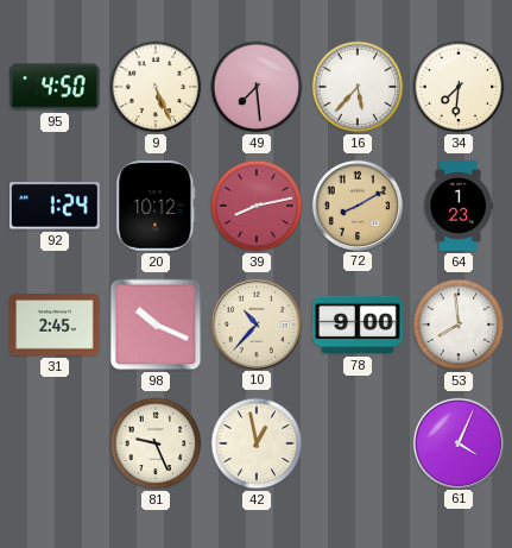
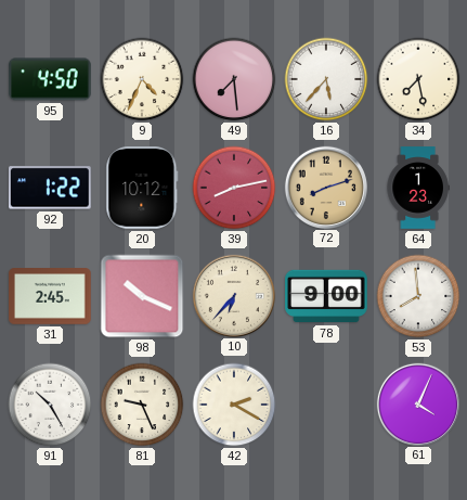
9: 5:26 -> 4:34
34: 7:31 -> 7:28
92: 1:24 -> 1:22
72: 8:10 -> 8:12
10: 10:37 -> 6:37
91: none -> 10:25
42: 12:58 -> 2:20
